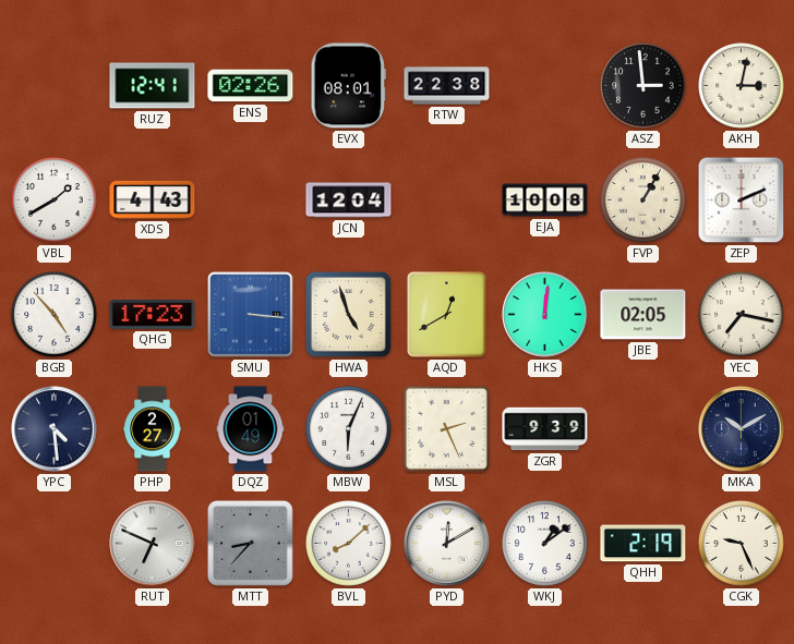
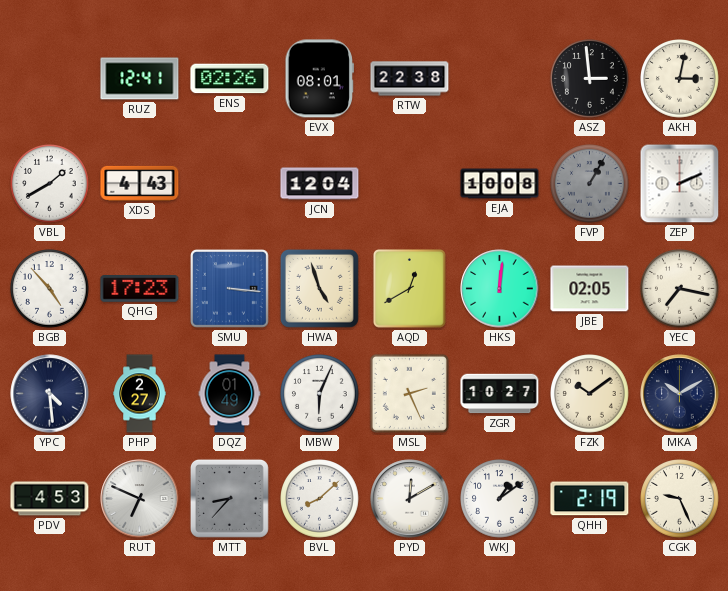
FVP dial: cream -> grey
ZGR: 9:39 -> 10:27
FZK: none -> 10:09
PDV: none -> 4:53
